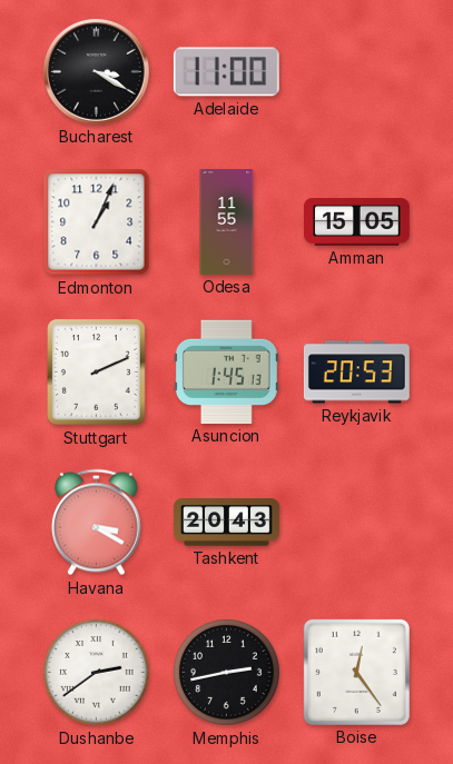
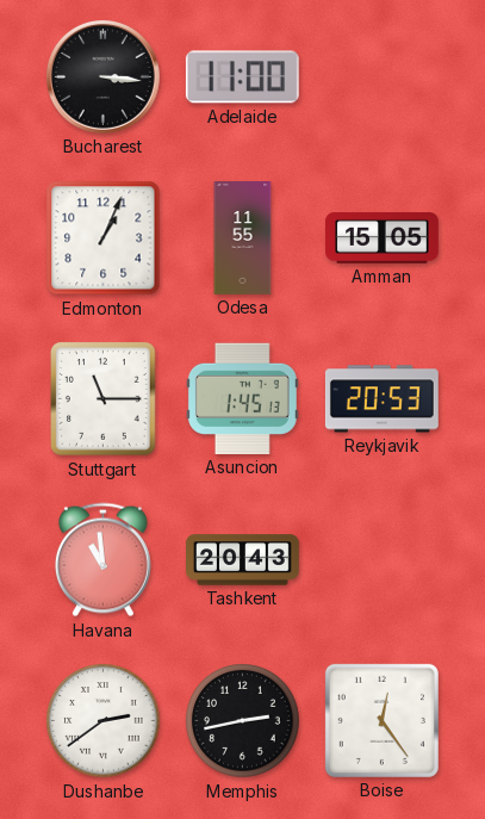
Bucharest: 3:20 -> 3:16
Stuttgart: 2:11 -> 11:15
Havana: 3:20 -> 10:59
